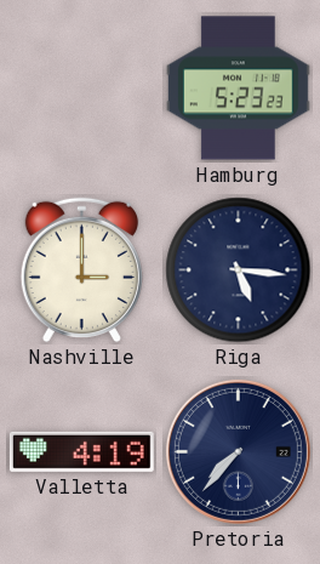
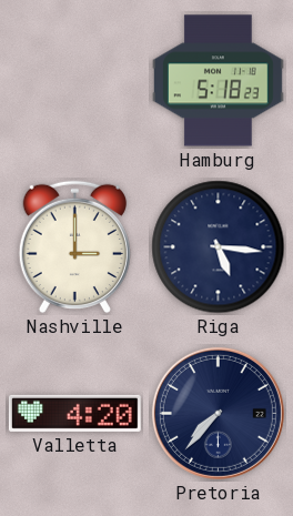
Hamburg: 5:23 -> 5:18
Valletta: 4:19 -> 4:20
